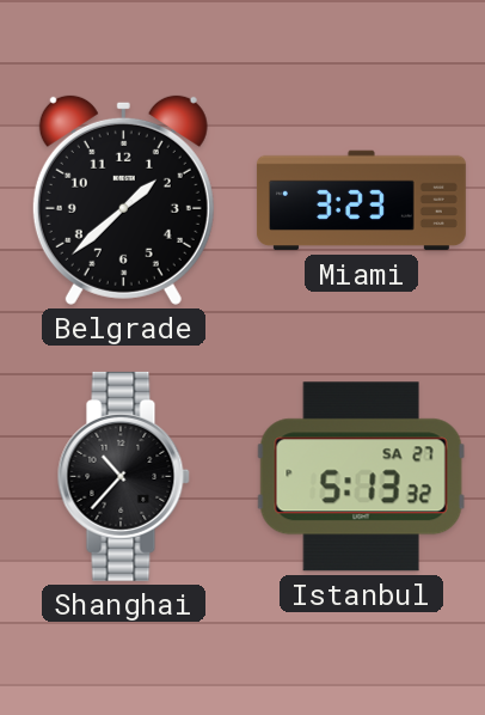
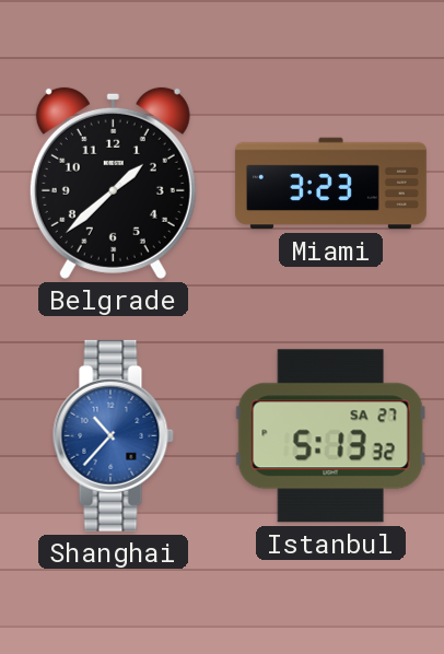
Shanghai dial: black -> blue
